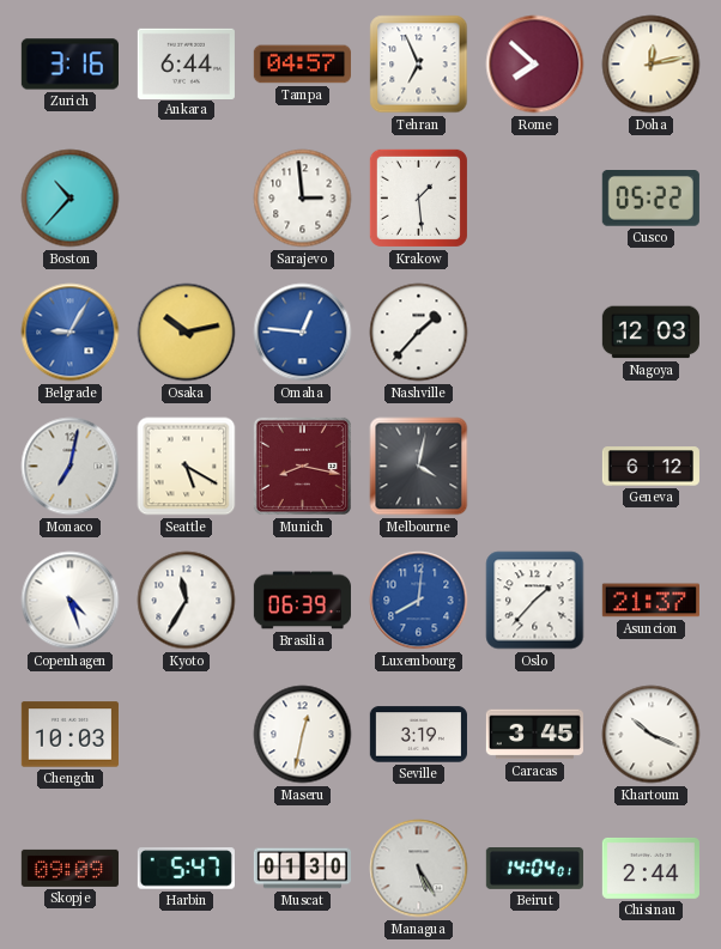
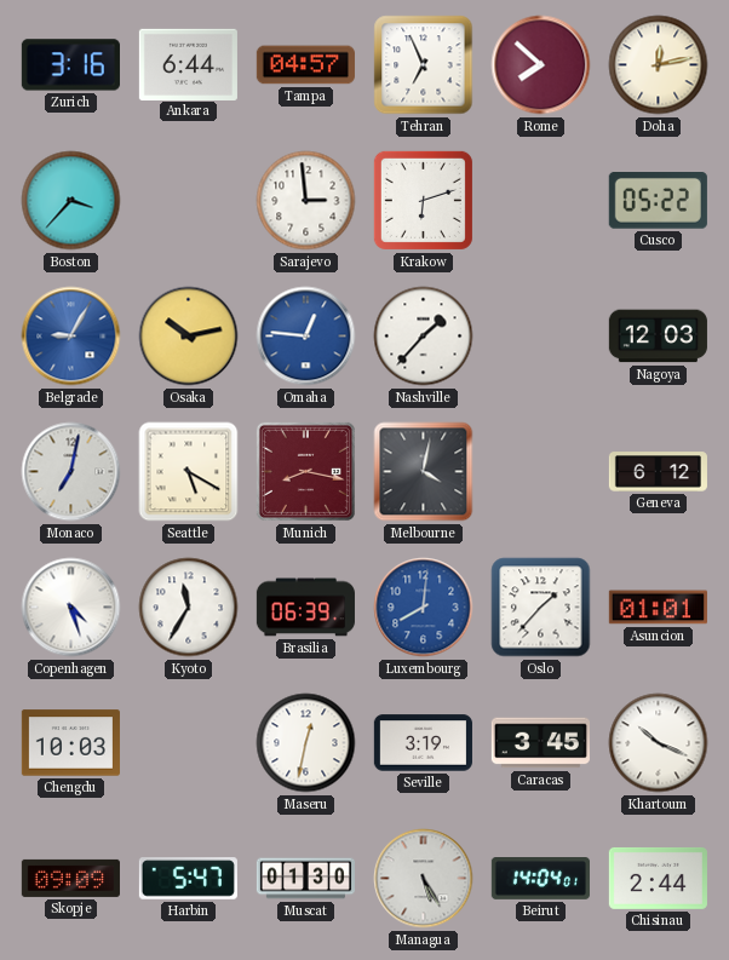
Boston: 10:37 -> 3:37
Krakow: 1:29 -> 6:12
Asuncion: 21:37 -> 01:01
